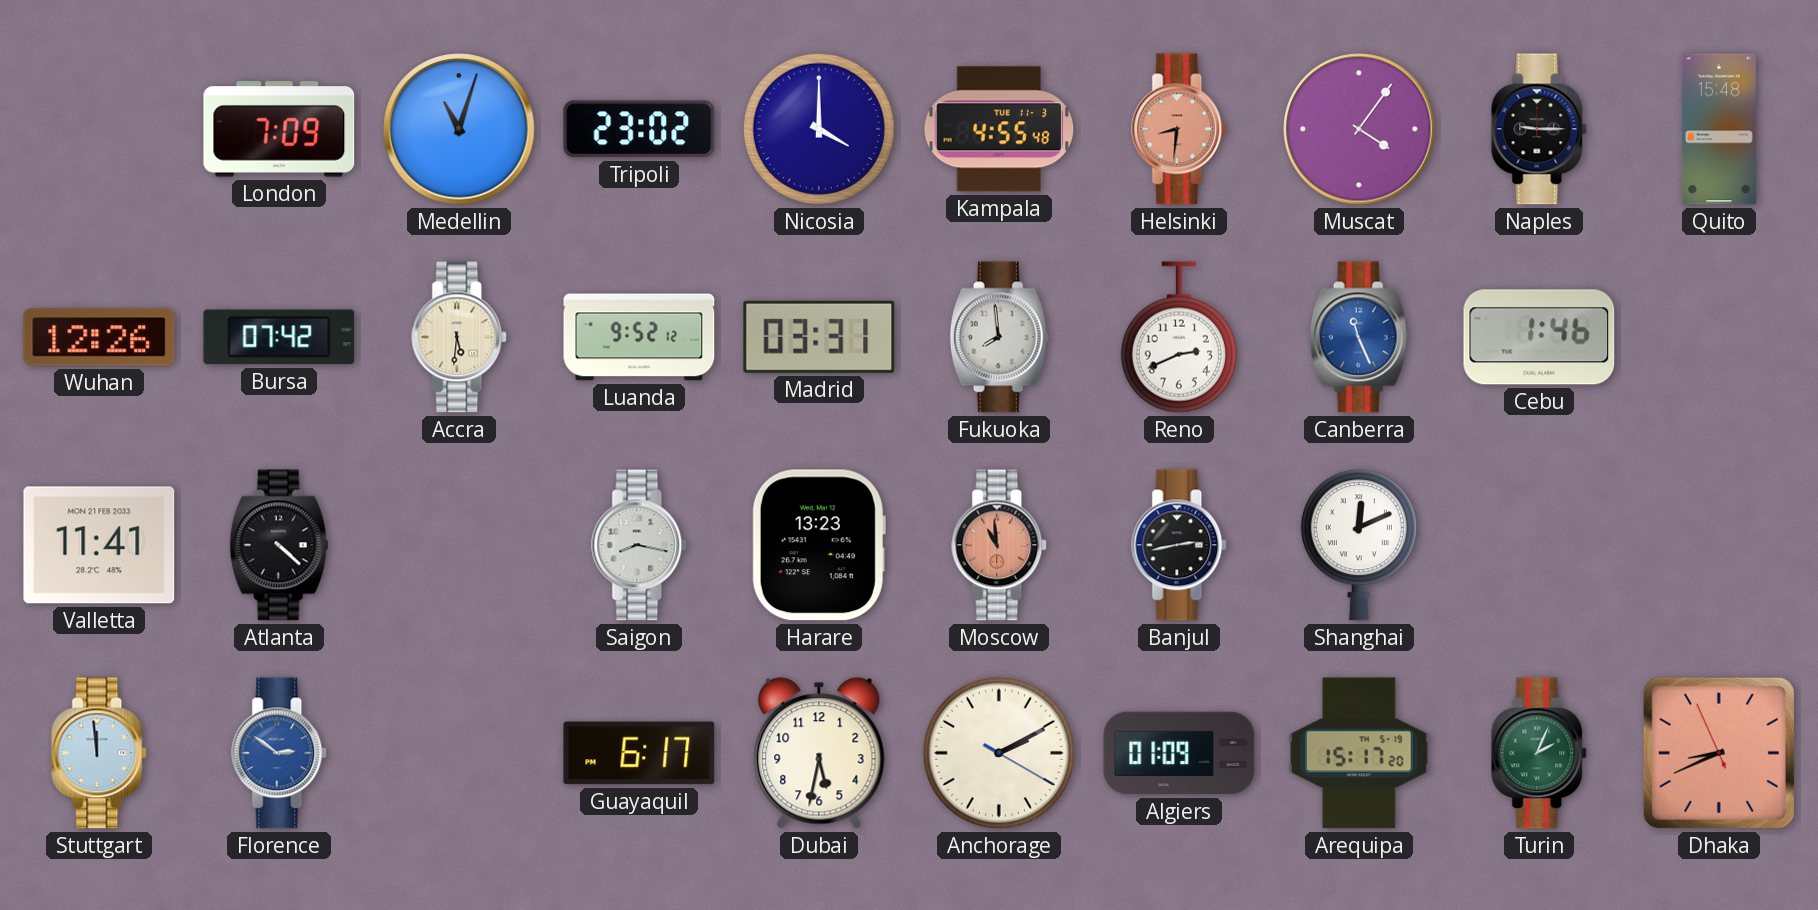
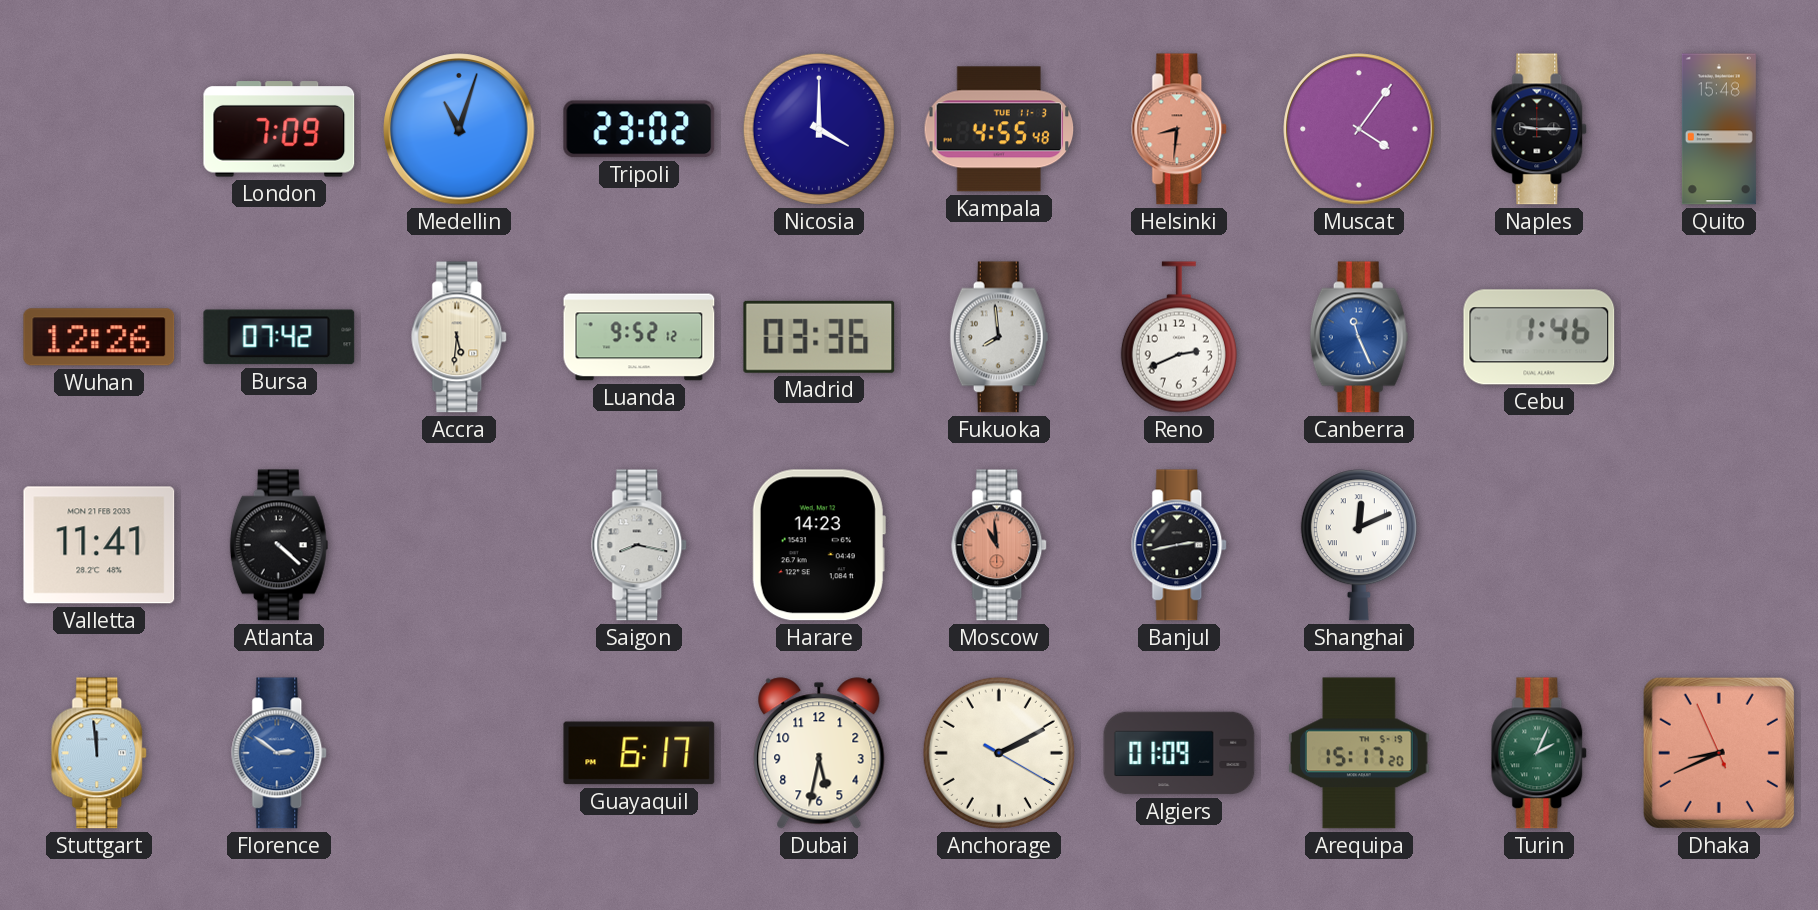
Madrid: 03:31 -> 03:36
Harare: 13:23 -> 14:23
